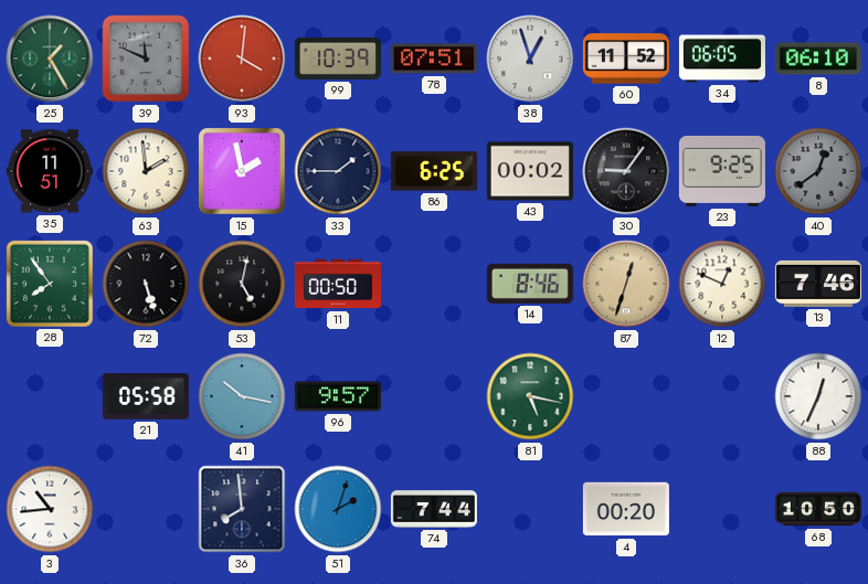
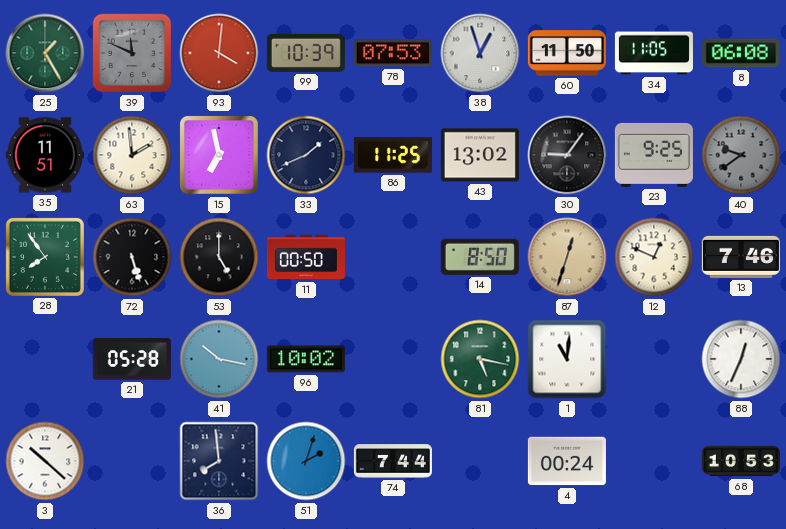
78: 07:51 -> 07:53
60: 11:52 -> 11:50
34: 06:05 -> 11:05
8: 06:10 -> 06:08
15: 1:58 -> 6:58
33: 1:45 -> 1:41
86: 6:25 -> 11:25
43: 00:02 -> 13:02
40: 12:39 -> 9:39
53: 5:02 -> 5:00
14: 8:46 -> 8:50
21: 05:58 -> 05:28
96: 9:57 -> 10:02
1: none -> 11:01
3: 10:44 -> 10:22
4: 00:20 -> 00:24
68: 10:50 -> 10:53
